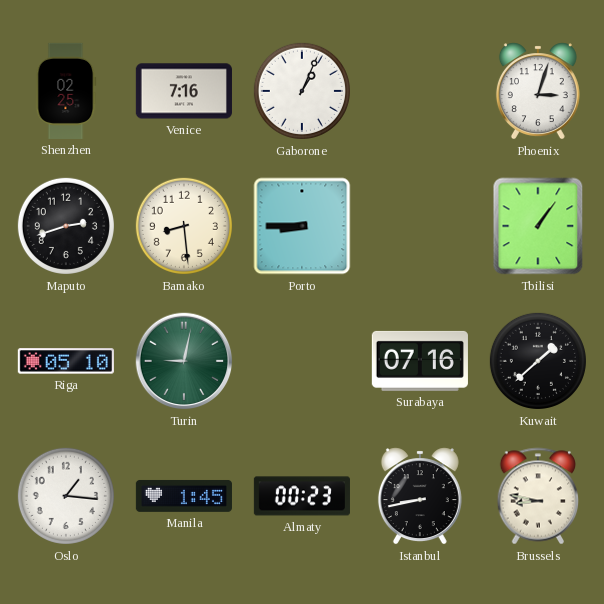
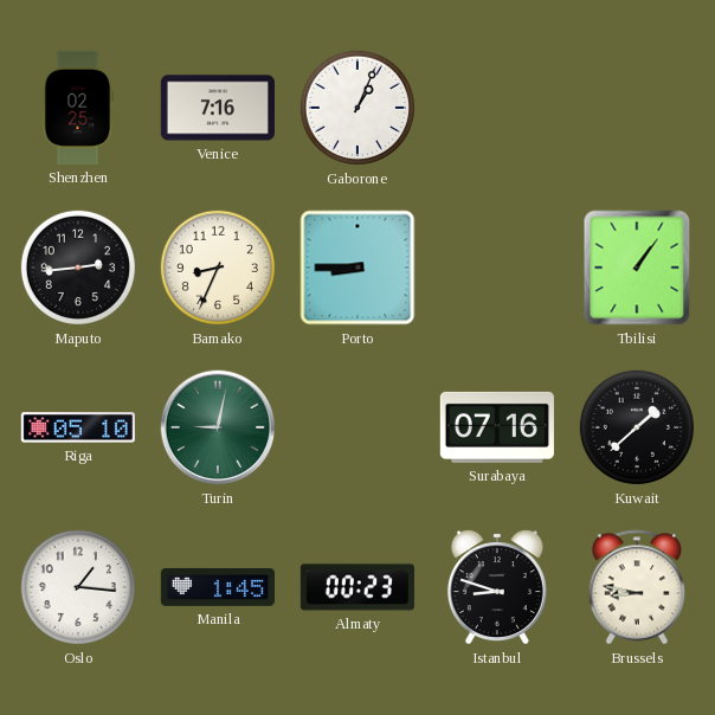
Phoenix: 3:03 -> none
Maputo: 2:42 -> 2:44
Bamako: 8:29 -> 8:34
Istanbul: 8:43 -> 8:48
